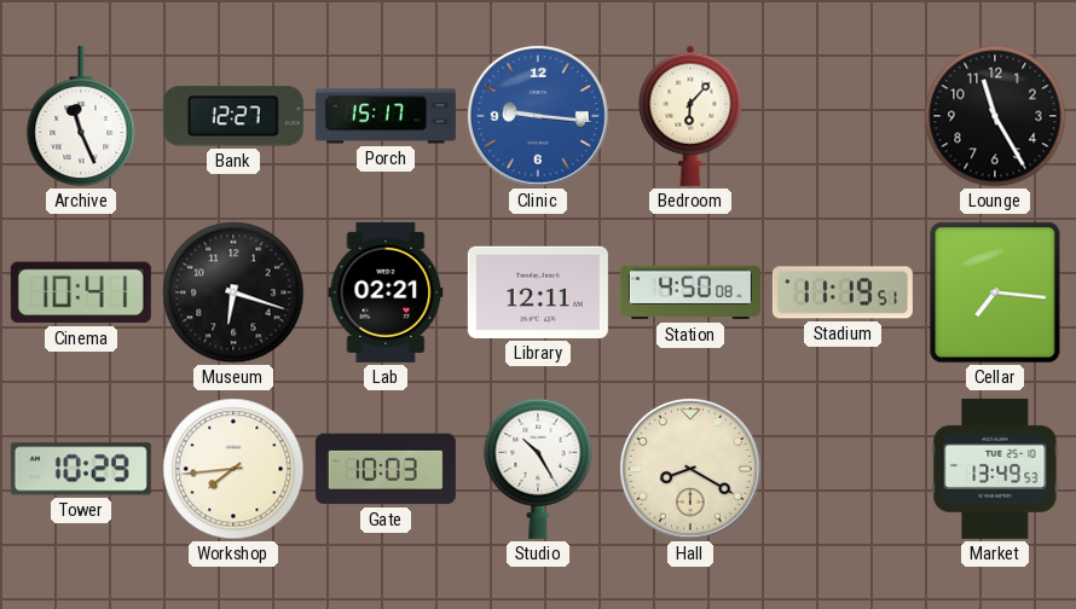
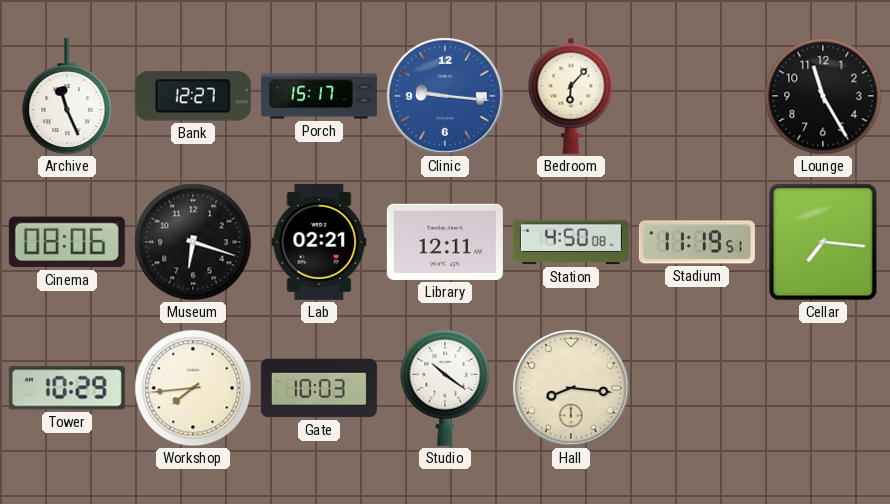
Cinema: 10:41 -> 08:06
Studio: 10:25 -> 10:21
Hall: 8:20 -> 8:16
Market: 13:49 -> none
